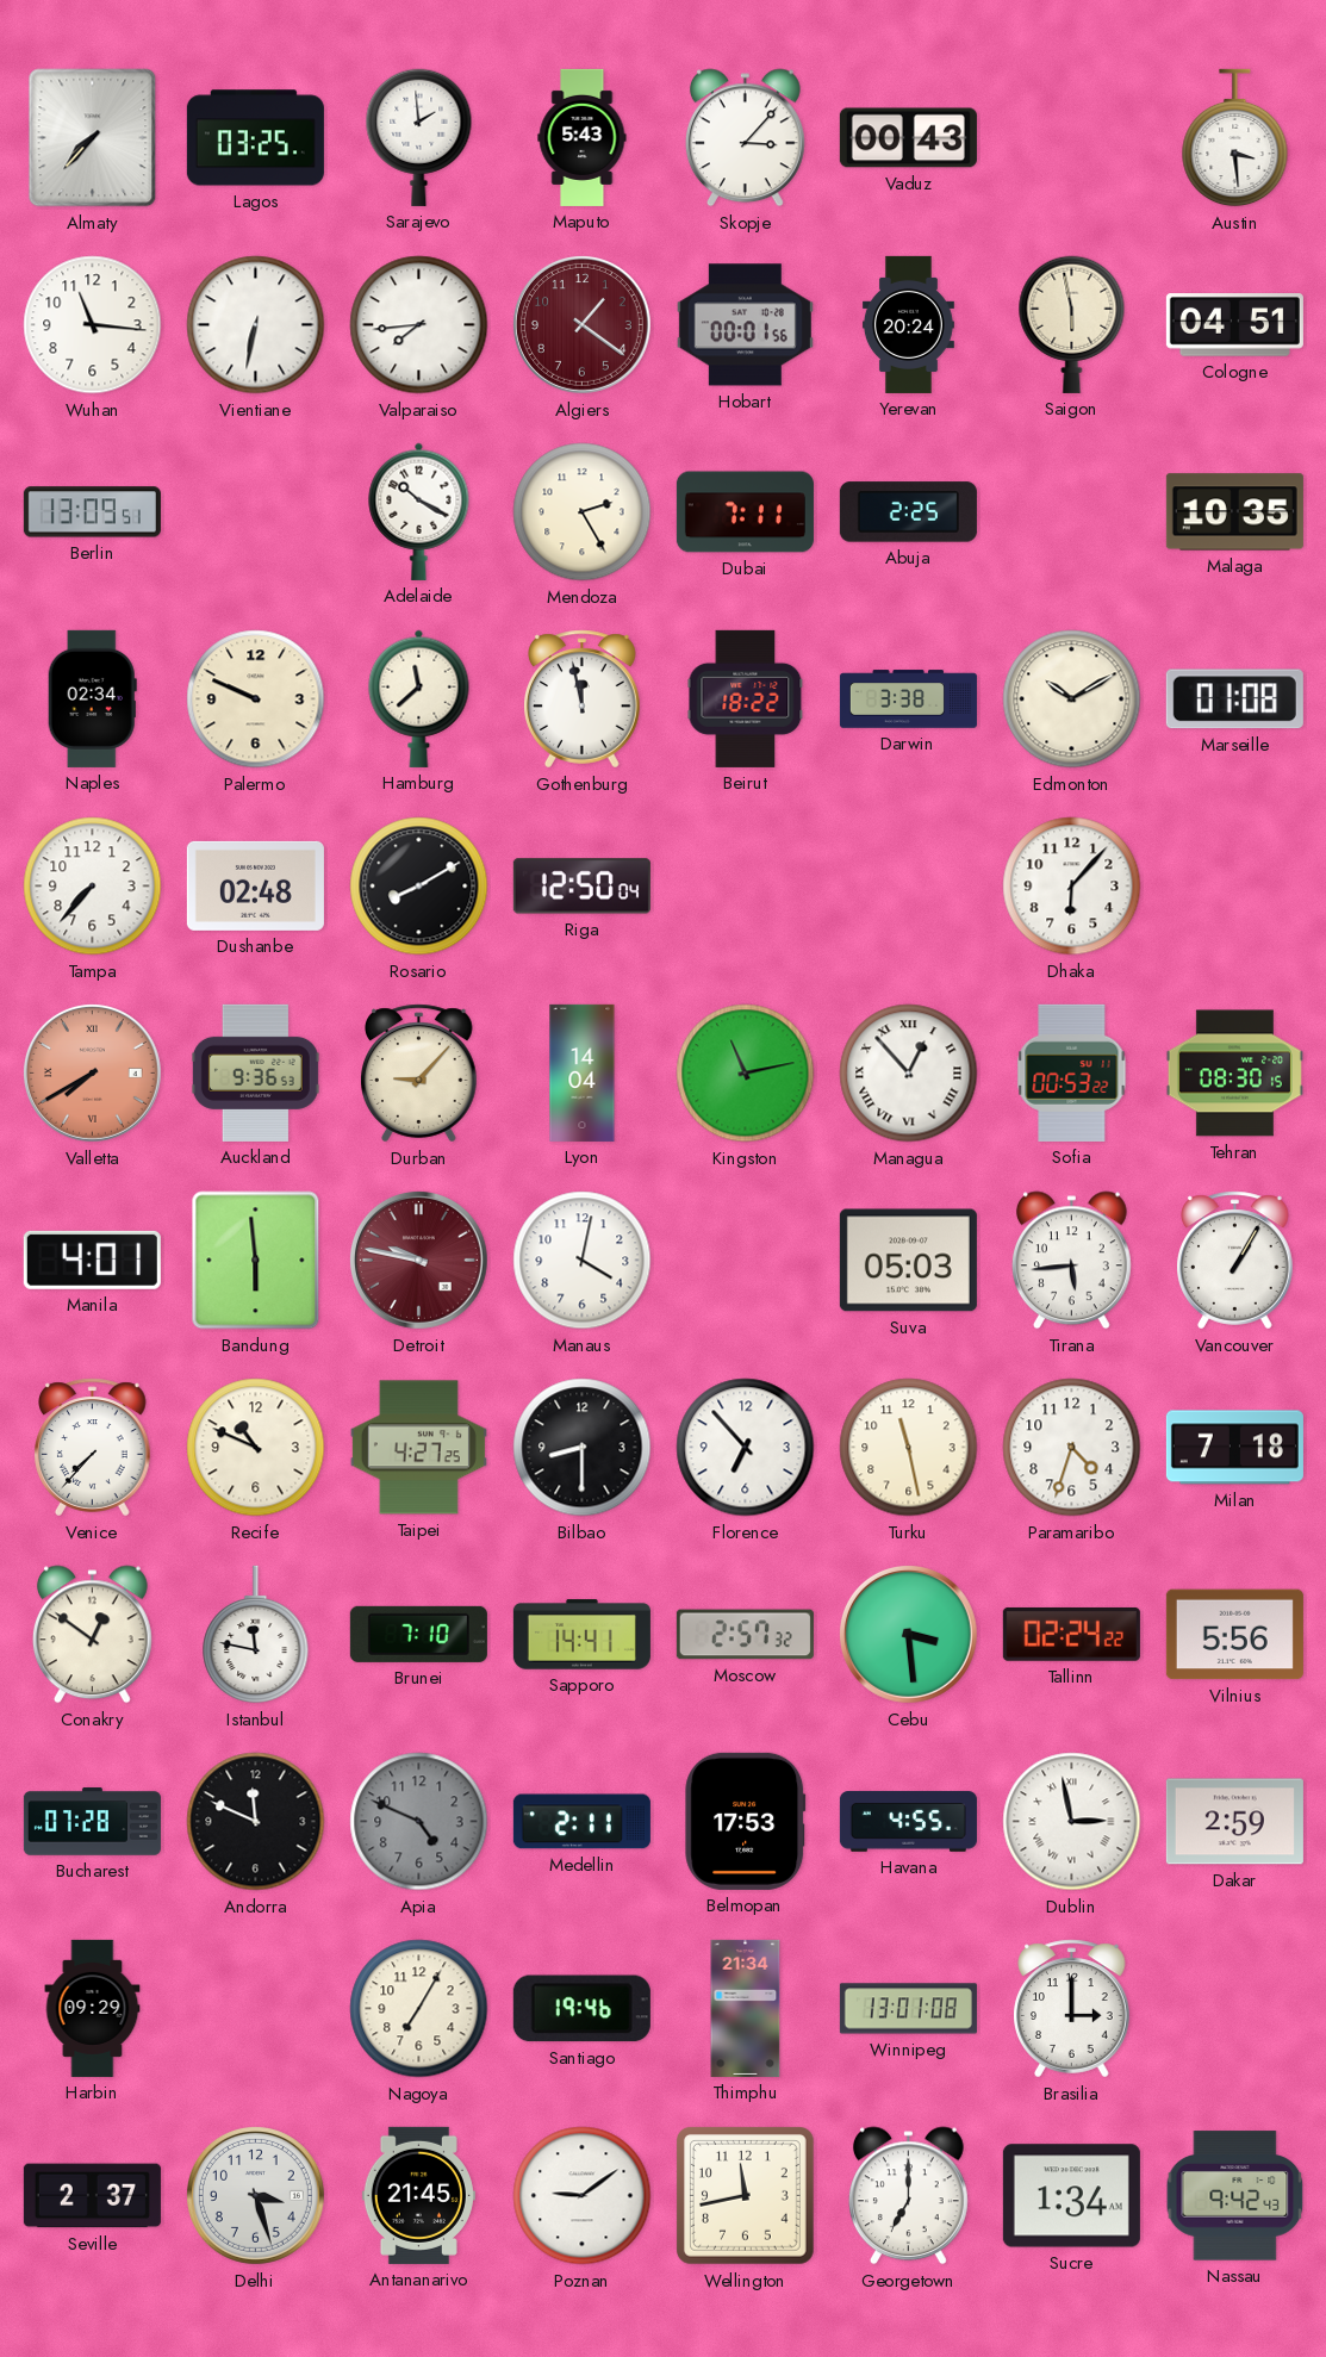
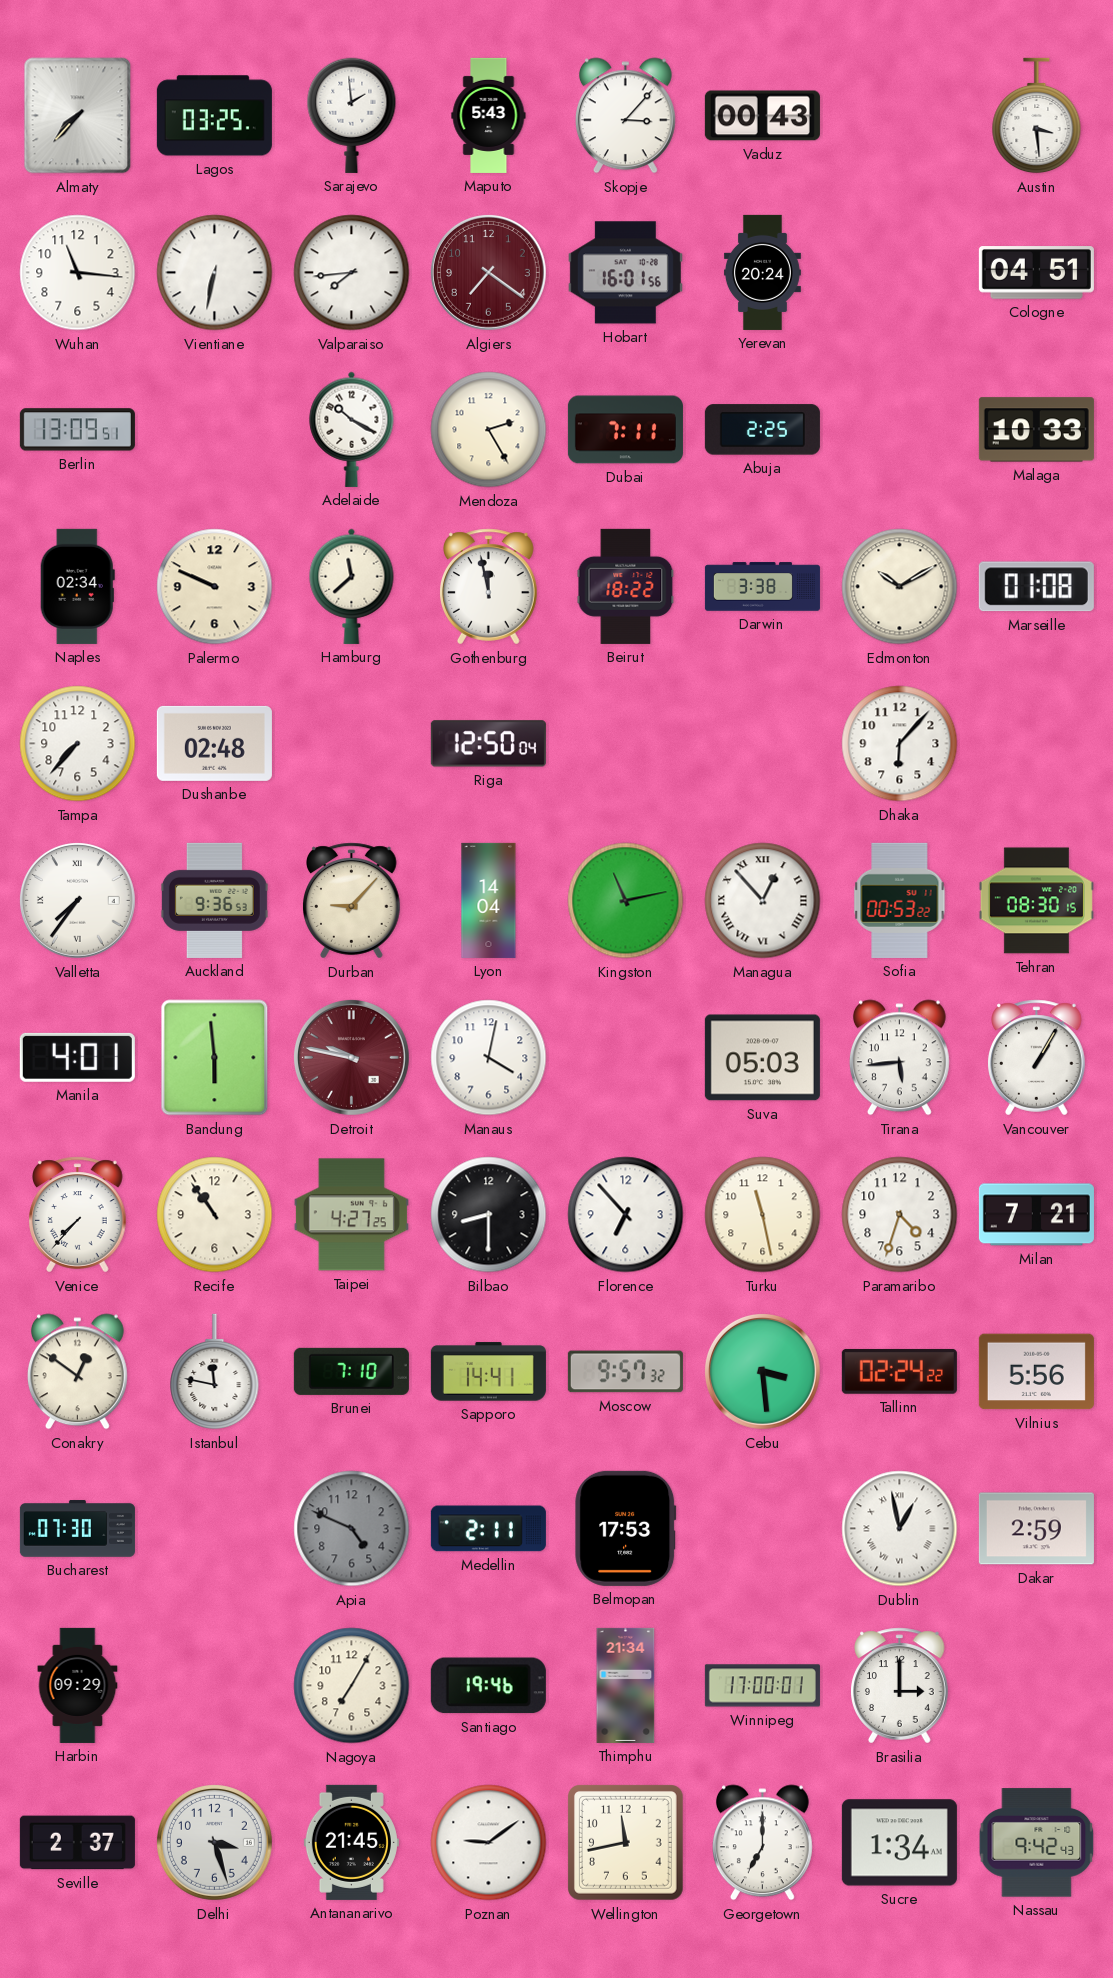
Algiers: 1:21 -> 7:21
Hobart: 00:01 -> 16:01
Saigon: 5:58 -> none
Malaga: 10:35 -> 10:33
Rosario: 8:10 -> none
Valletta: 7:40 -> 7:36
Valletta dial: salmon -> white
Recife: 10:49 -> 10:54
Milan: 7:18 -> 7:21
Moscow: 2:57 -> 9:57
Bucharest: 07:28 -> 07:30
Andorra: 11:49 -> none
Havana: 4:55 -> none
Dublin: 2:58 -> 12:58
Winnipeg: 13:01 -> 17:00
